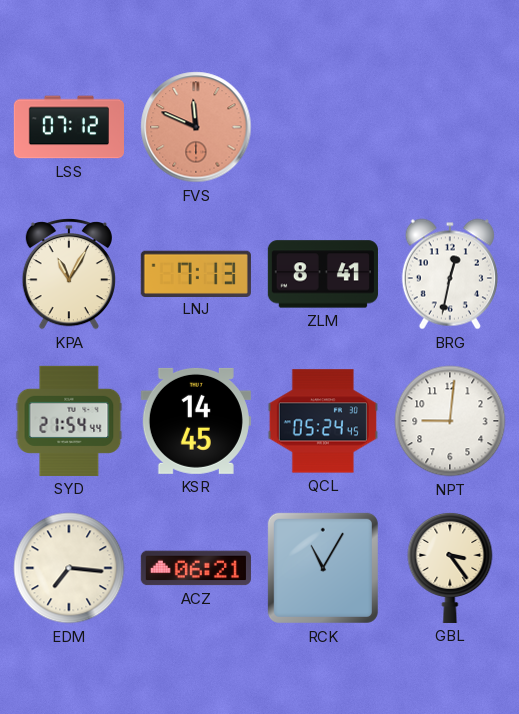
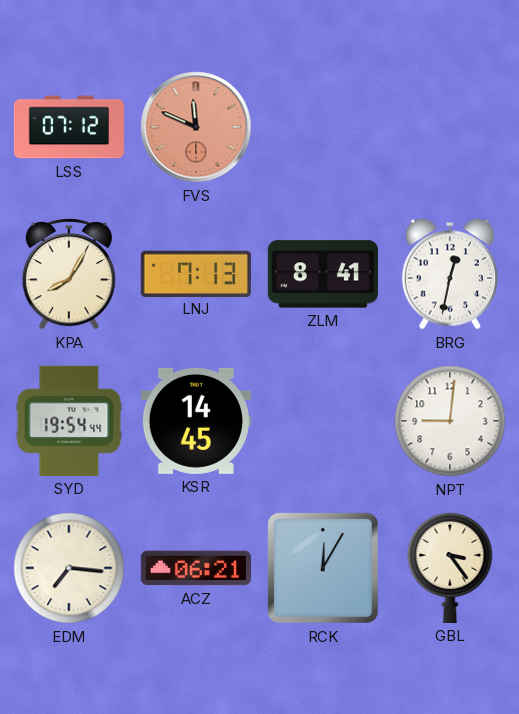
KPA: 11:05 -> 8:05
SYD: 21:54 -> 19:54
QCL: 05:24 -> none
RCK: 11:05 -> 12:05
